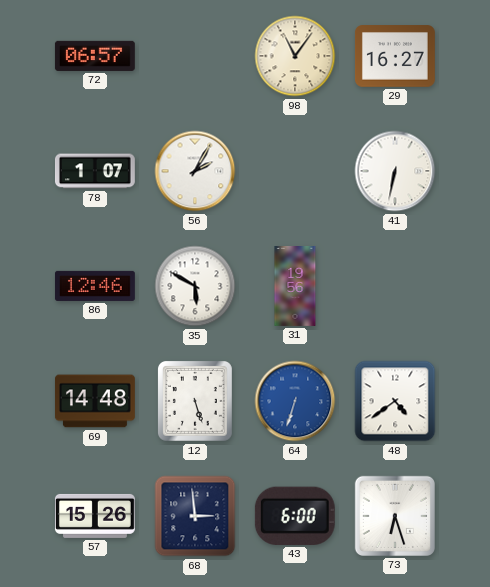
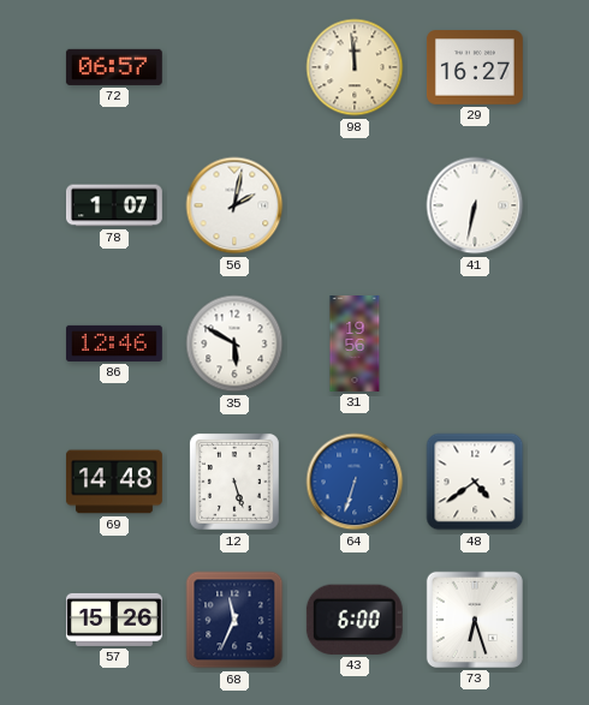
98: 11:06 -> 11:59
56: 2:05 -> 2:02
68: 2:59 -> 11:34
